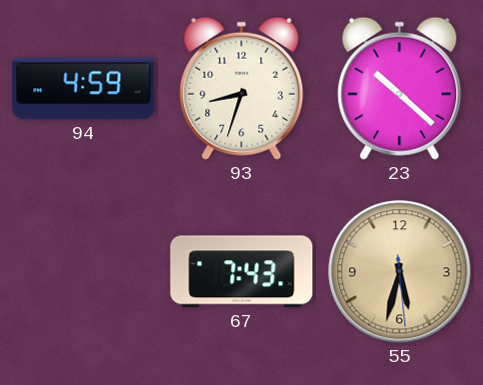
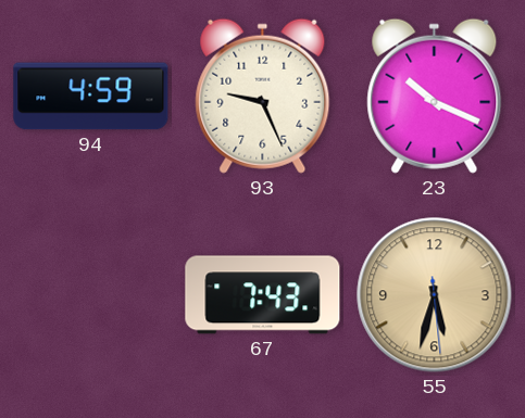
93: 8:33 -> 9:26
23: 10:22 -> 10:19
